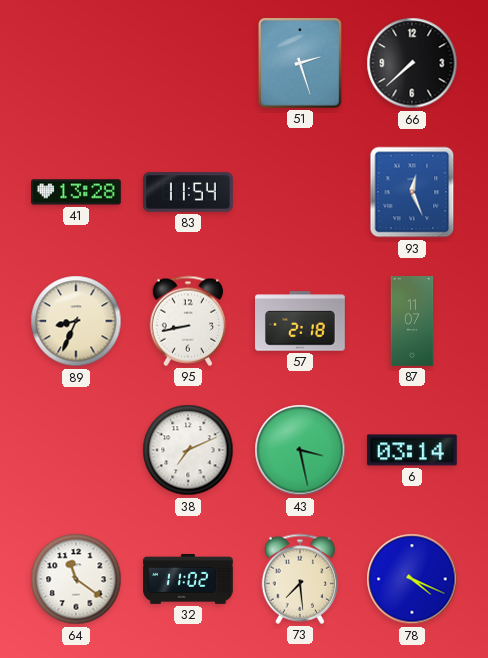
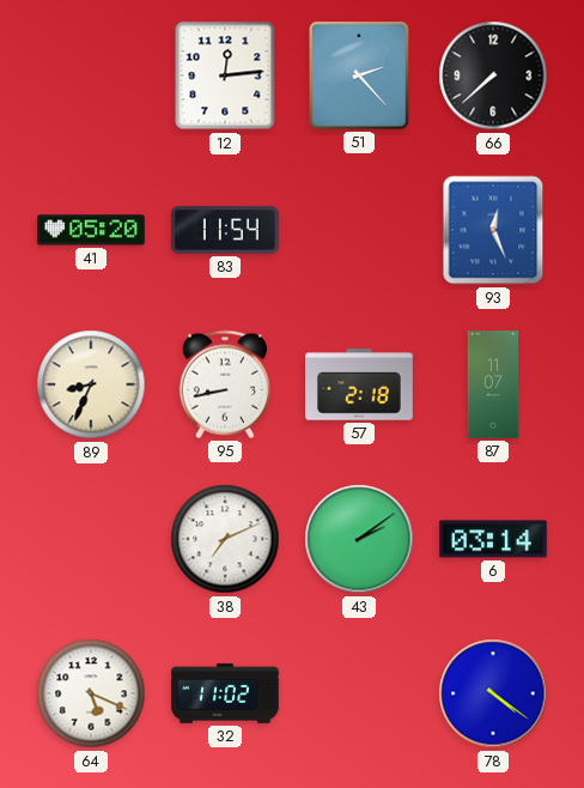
12: none -> 12:14
51: 2:27 -> 2:23
41: 13:28 -> 05:20
43: 3:28 -> 2:09
64: 11:21 -> 5:19
73: 7:29 -> none
78: 4:19 -> 4:21
